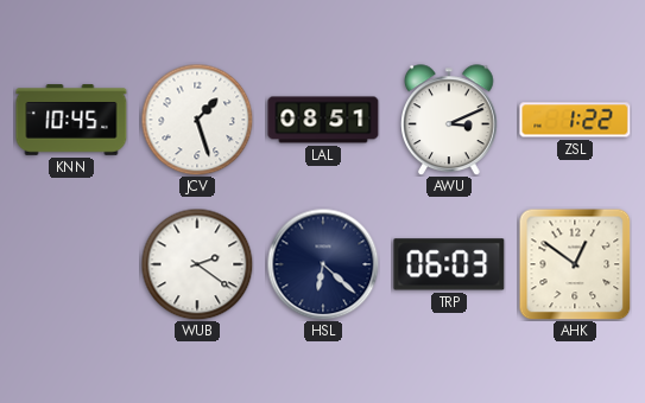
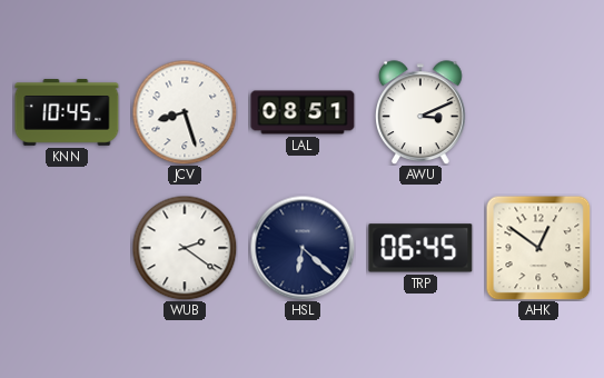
JCV: 1:27 -> 8:27
ZSL: 1:22 -> none
TRP: 06:03 -> 06:45
